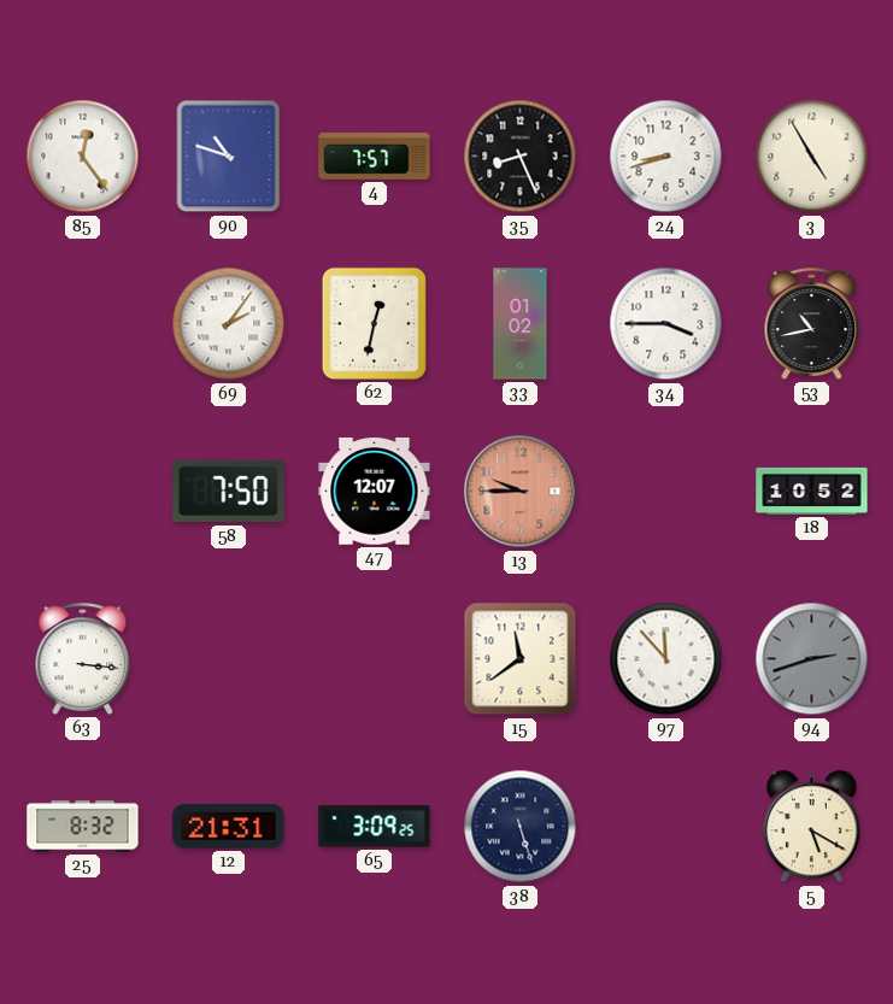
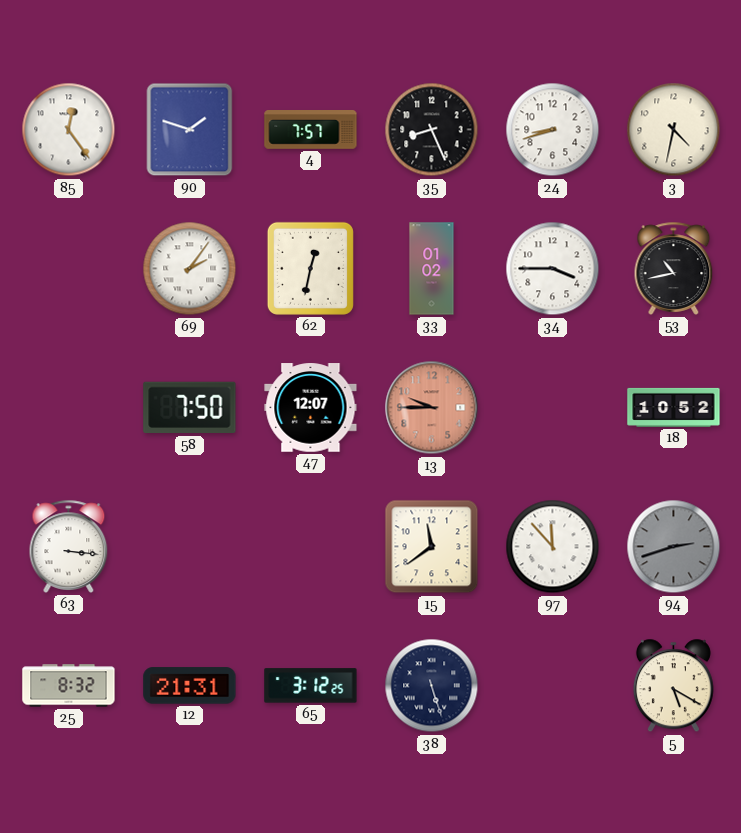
90: 10:48 -> 1:48
3: 4:55 -> 4:32
65: 3:09 -> 3:12
